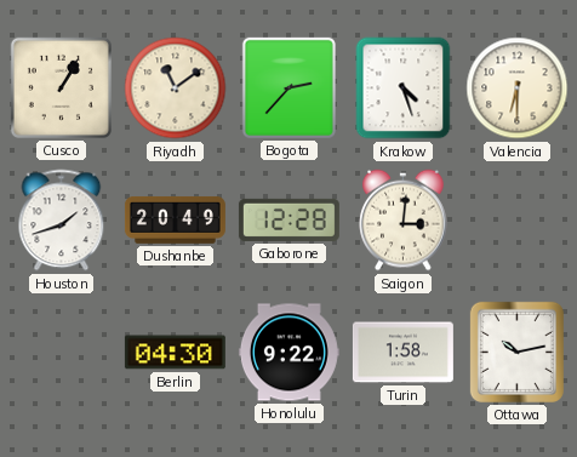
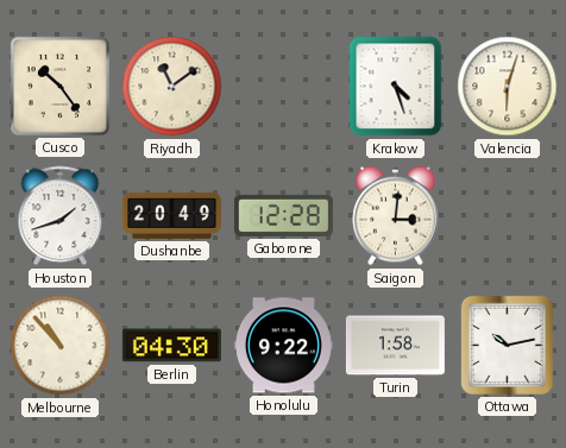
Cusco: 1:05 -> 10:24
Bogota: 2:37 -> none
Valencia: 6:30 -> 6:03
Melbourne: none -> 10:53
